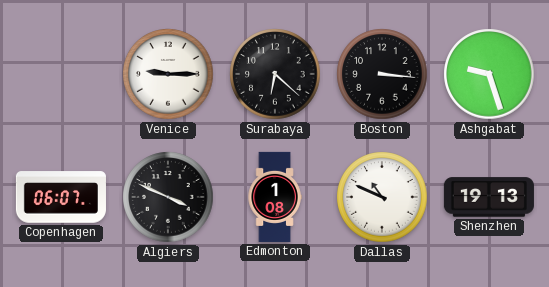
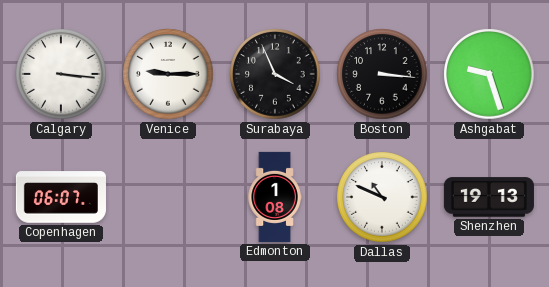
Calgary: none -> 3:16
Surabaya: 6:22 -> 3:56
Algiers: 3:49 -> none
